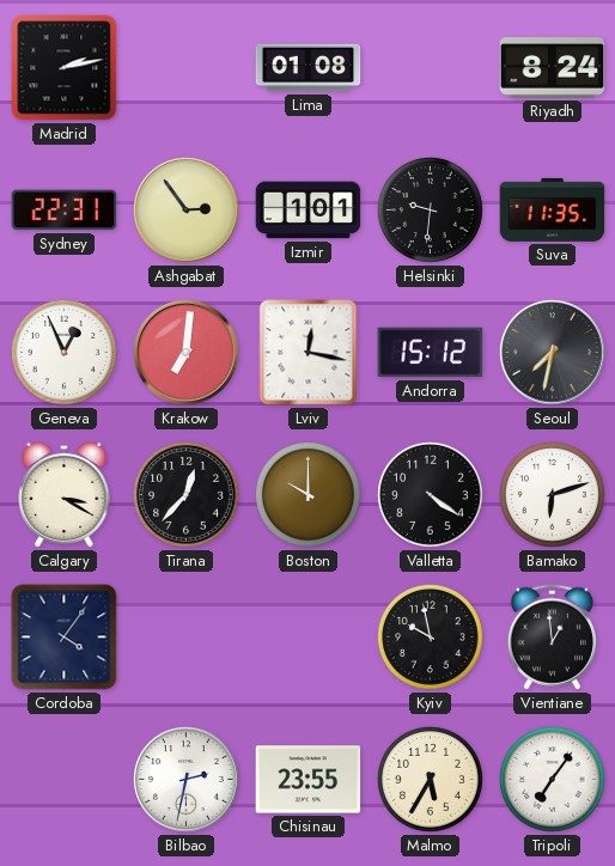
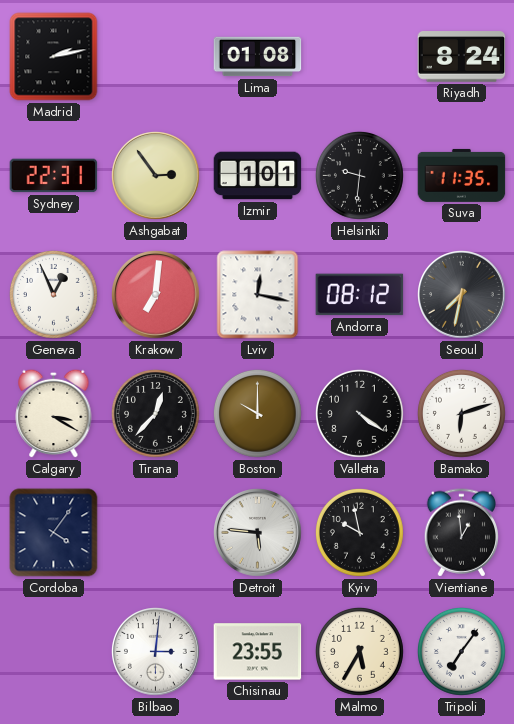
Andorra: 15:12 -> 08:12
Detroit: none -> 5:46
Bilbao: 2:32 -> 3:01
